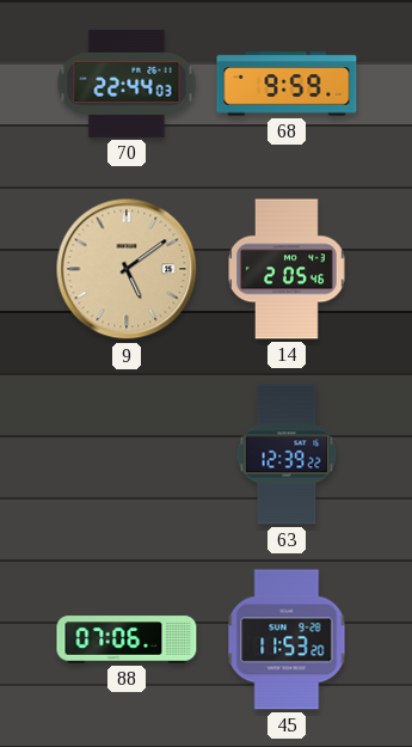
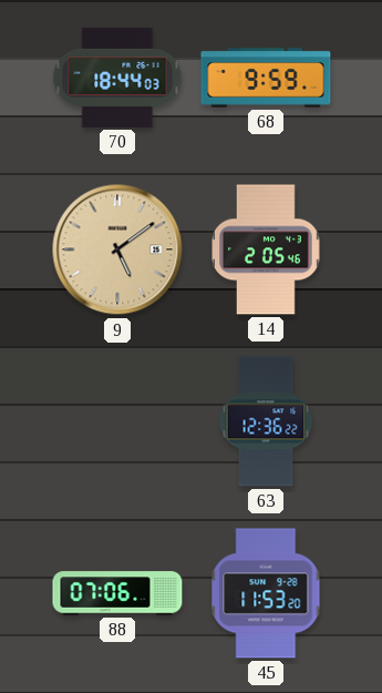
70: 22:44 -> 18:44
63: 12:39 -> 12:36
